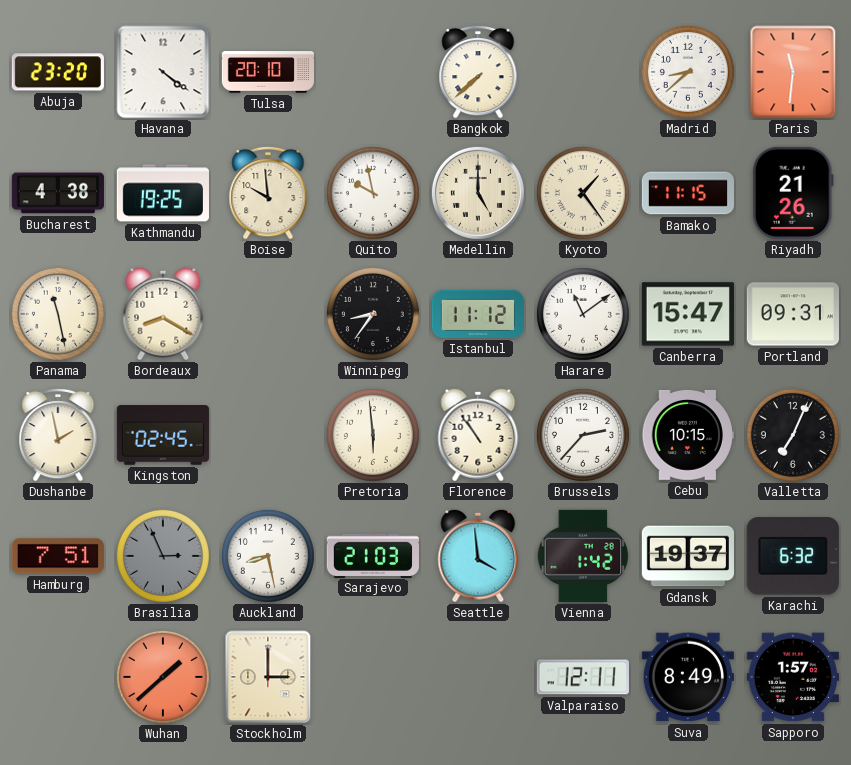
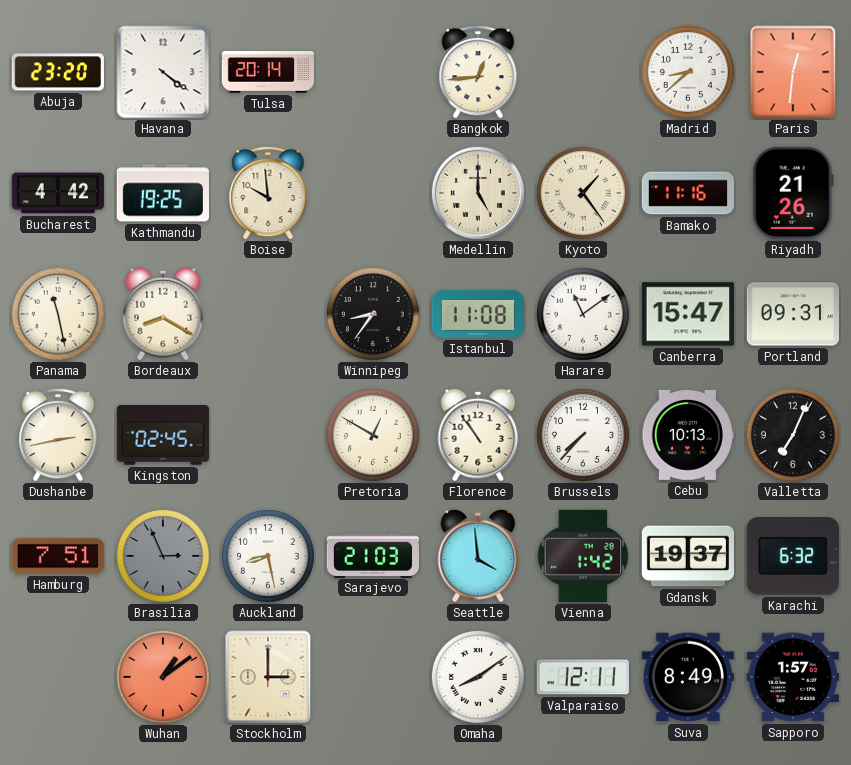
Tulsa: 20:10 -> 20:14
Bangkok: 7:38 -> 12:44
Paris: 11:31 -> 12:31
Bucharest: 4:38 -> 4:42
Quito: 9:58 -> none
Bamako: 11:15 -> 11:16
Istanbul: 11:12 -> 11:08
Dushanbe: 1:58 -> 2:43
Pretoria: 5:59 -> 12:50
Brussels: 2:37 -> 7:37
Cebu: 10:15 -> 10:13
Wuhan: 1:38 -> 1:09
Omaha: none -> 8:09
